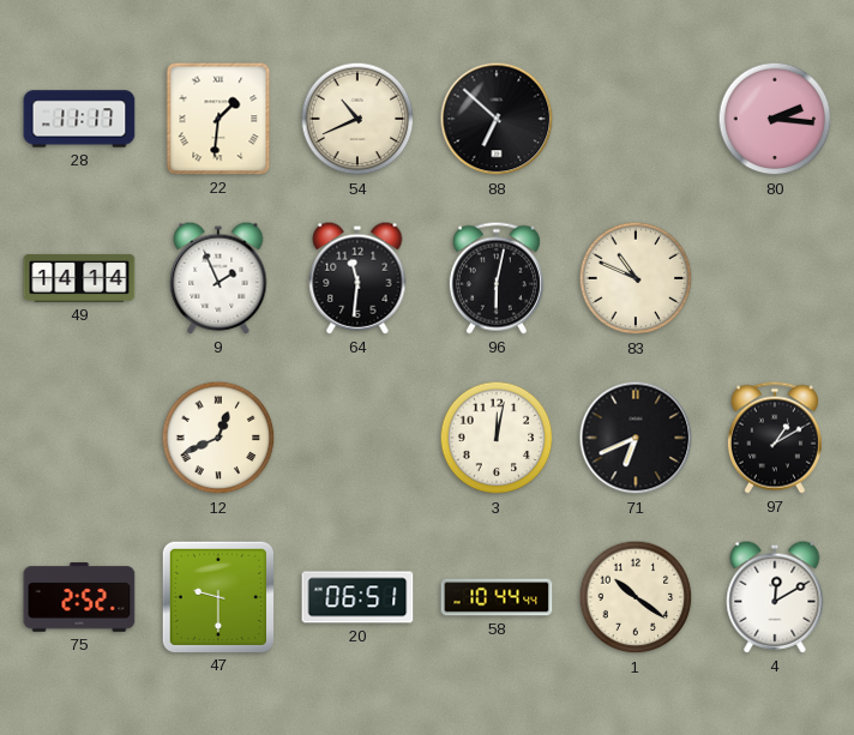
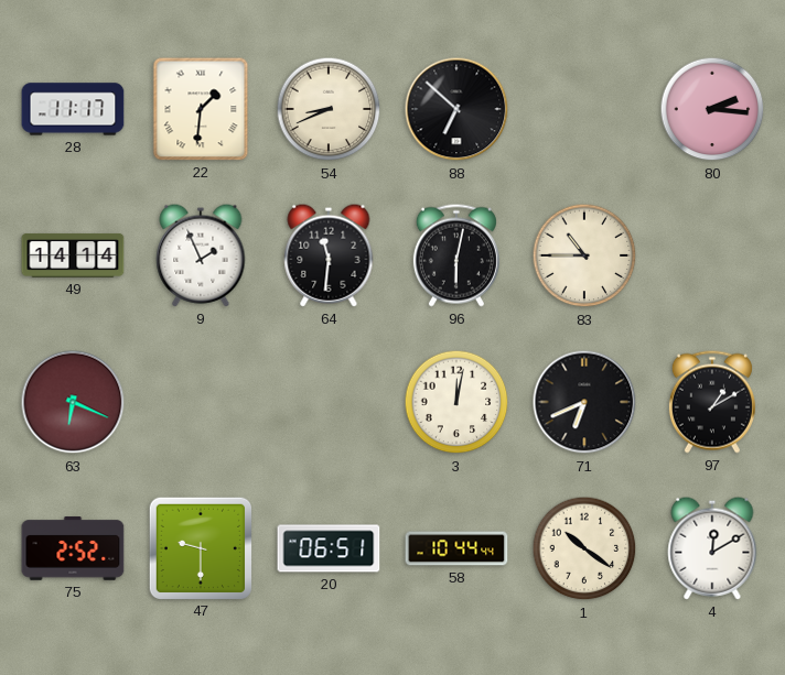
54: 10:41 -> 8:41
83: 10:49 -> 10:45
63: none -> 6:19
12: 12:41 -> none
